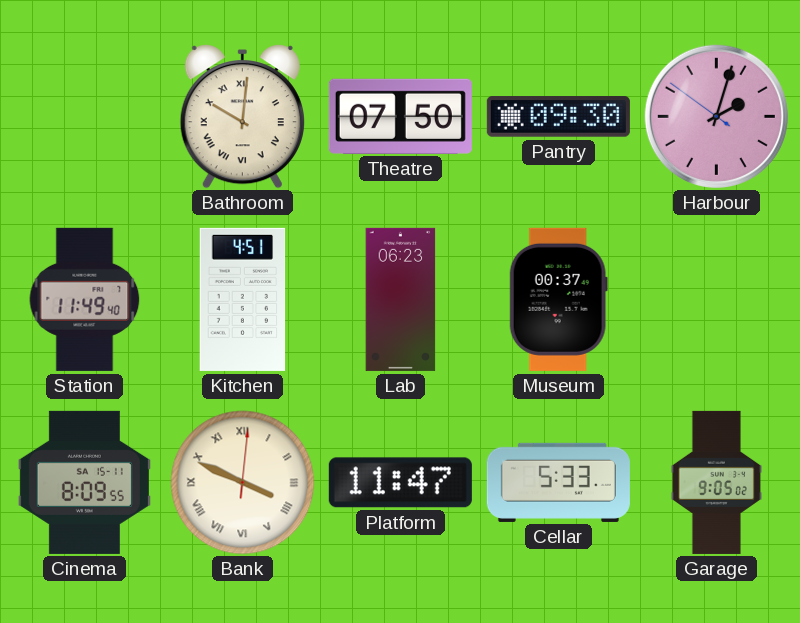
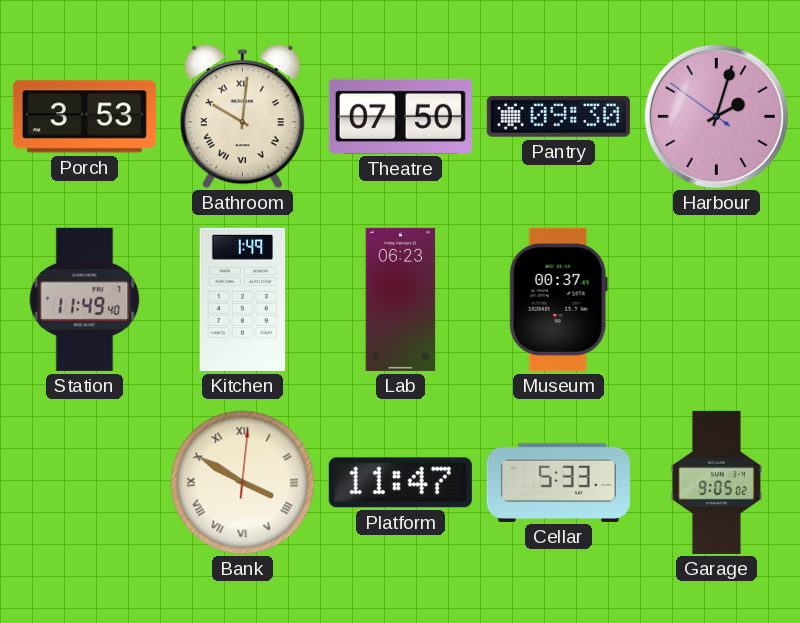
Porch: none -> 3:53
Kitchen: 4:51 -> 1:49
Cinema: 8:09 -> none
Bank: 3:49 -> 3:50
